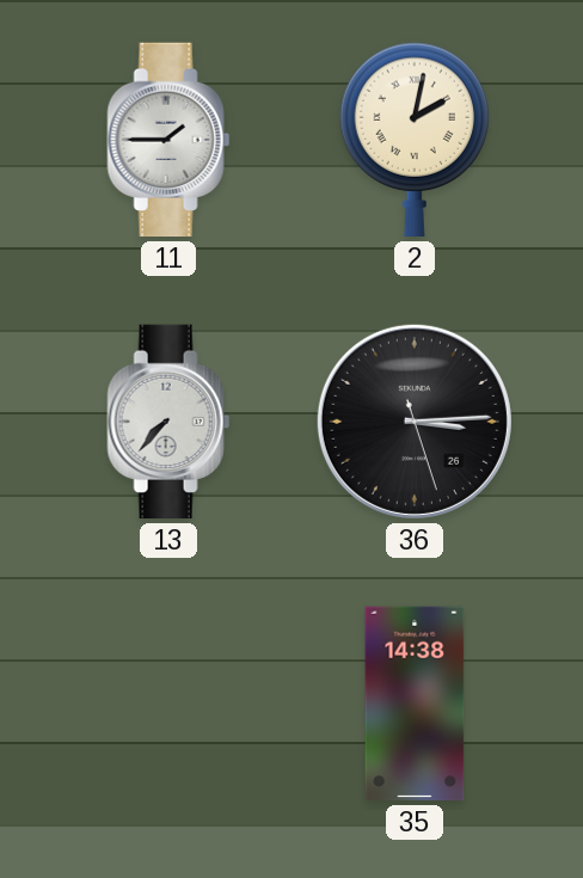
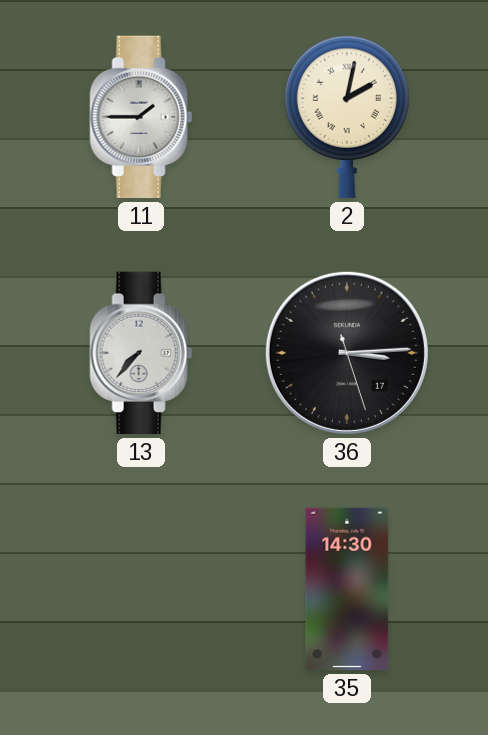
36 date: 26 -> 17
35: 14:38 -> 14:30
